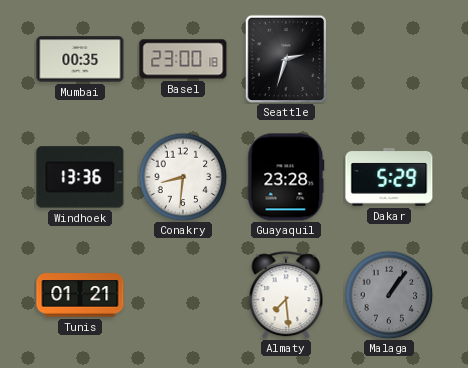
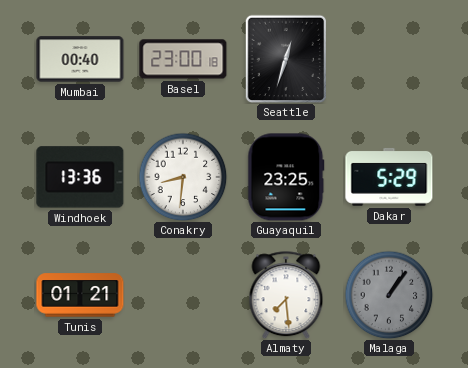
Mumbai: 00:35 -> 00:40
Seattle: 2:33 -> 12:33
Guayaquil: 23:28 -> 23:25
